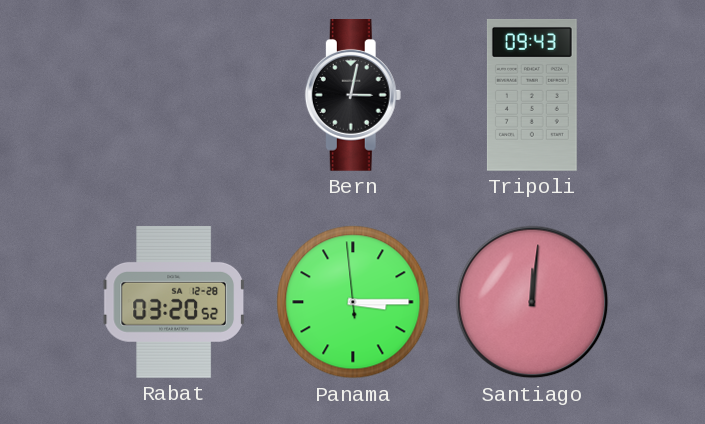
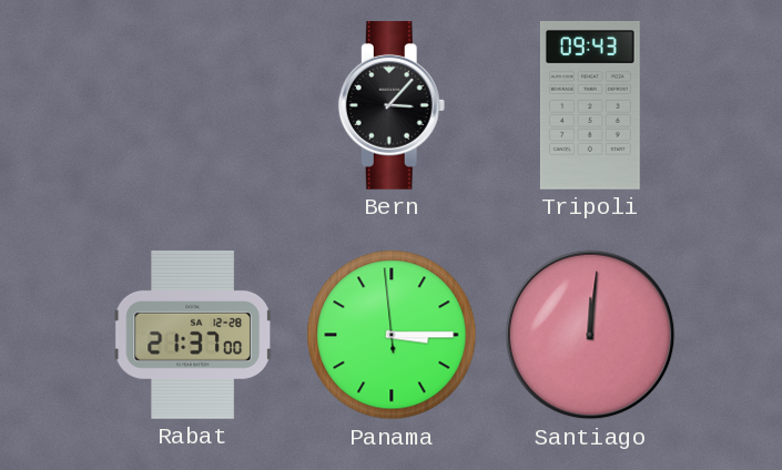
Bern: 3:02 -> 3:07
Rabat: 03:20 -> 21:37
